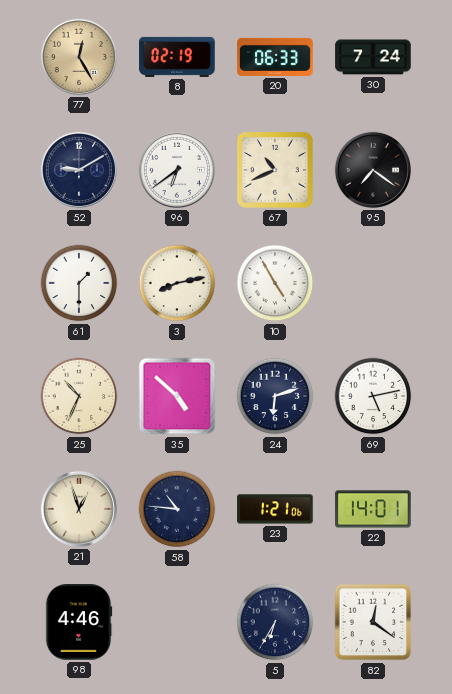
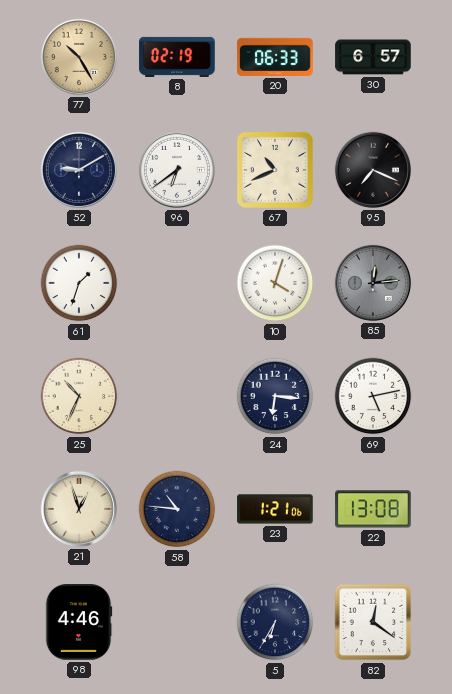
77: 12:25 -> 10:25
30: 7:24 -> 6:57
95: 7:21 -> 7:19
61: 1:30 -> 1:33
3: 8:13 -> none
10: 4:55 -> 4:03
85: none -> 12:14
35: 4:52 -> none
24: 6:12 -> 6:16
22: 14:01 -> 13:08
